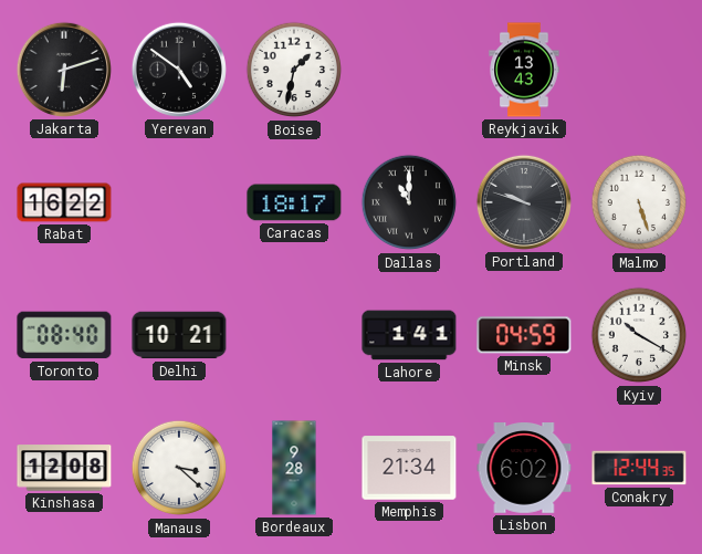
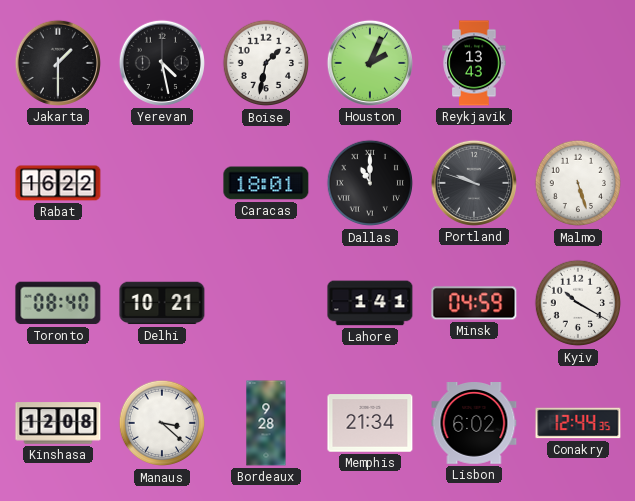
Jakarta: 6:12 -> 1:30
Yerevan: 4:51 -> 4:28
Houston: none -> 2:04
Caracas: 18:17 -> 18:01
